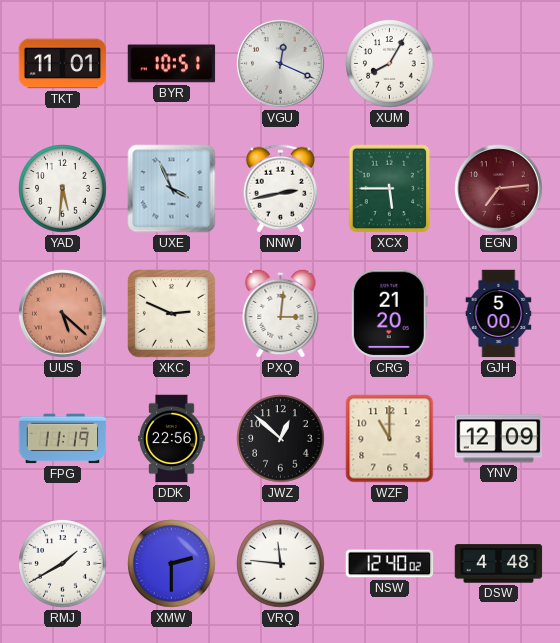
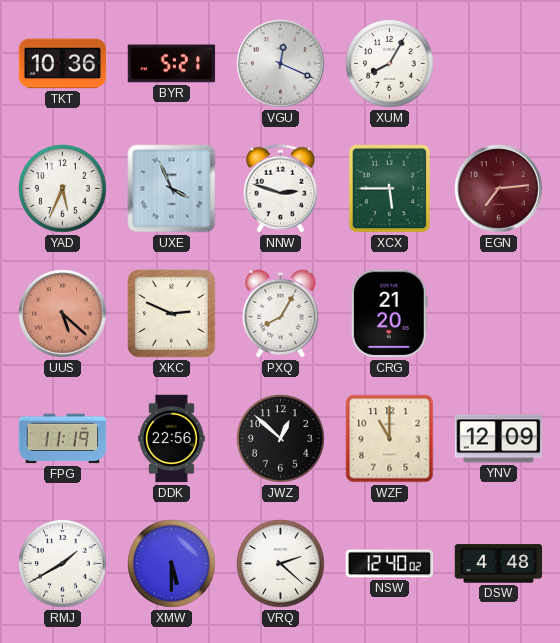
TKT: 11:01 -> 10:36
BYR: 10:51 -> 5:21
YAD: 5:31 -> 5:34
NNW: 2:43 -> 2:48
PXQ: 3:01 -> 8:05
GJH: 5:00 -> none
XMW: 2:30 -> 5:30
VRQ: 11:46 -> 2:22
